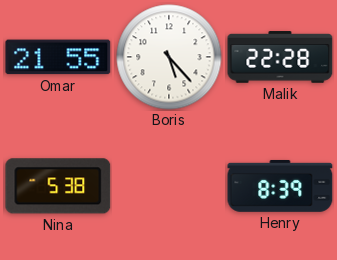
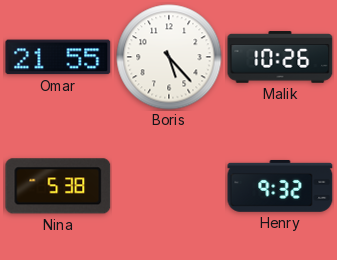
Malik: 22:28 -> 10:26
Henry: 8:39 -> 9:32
